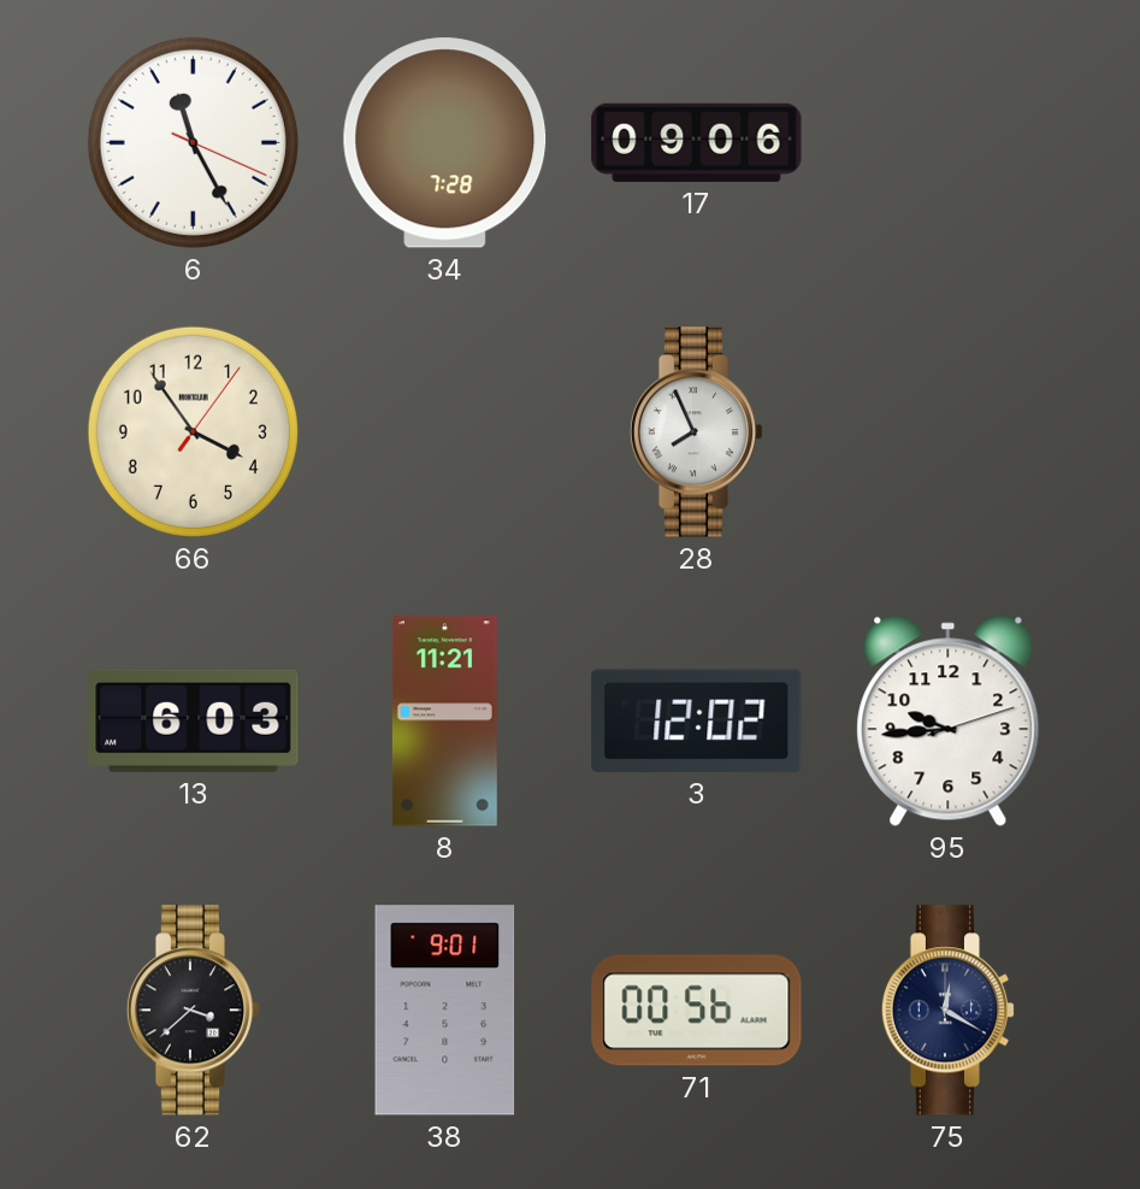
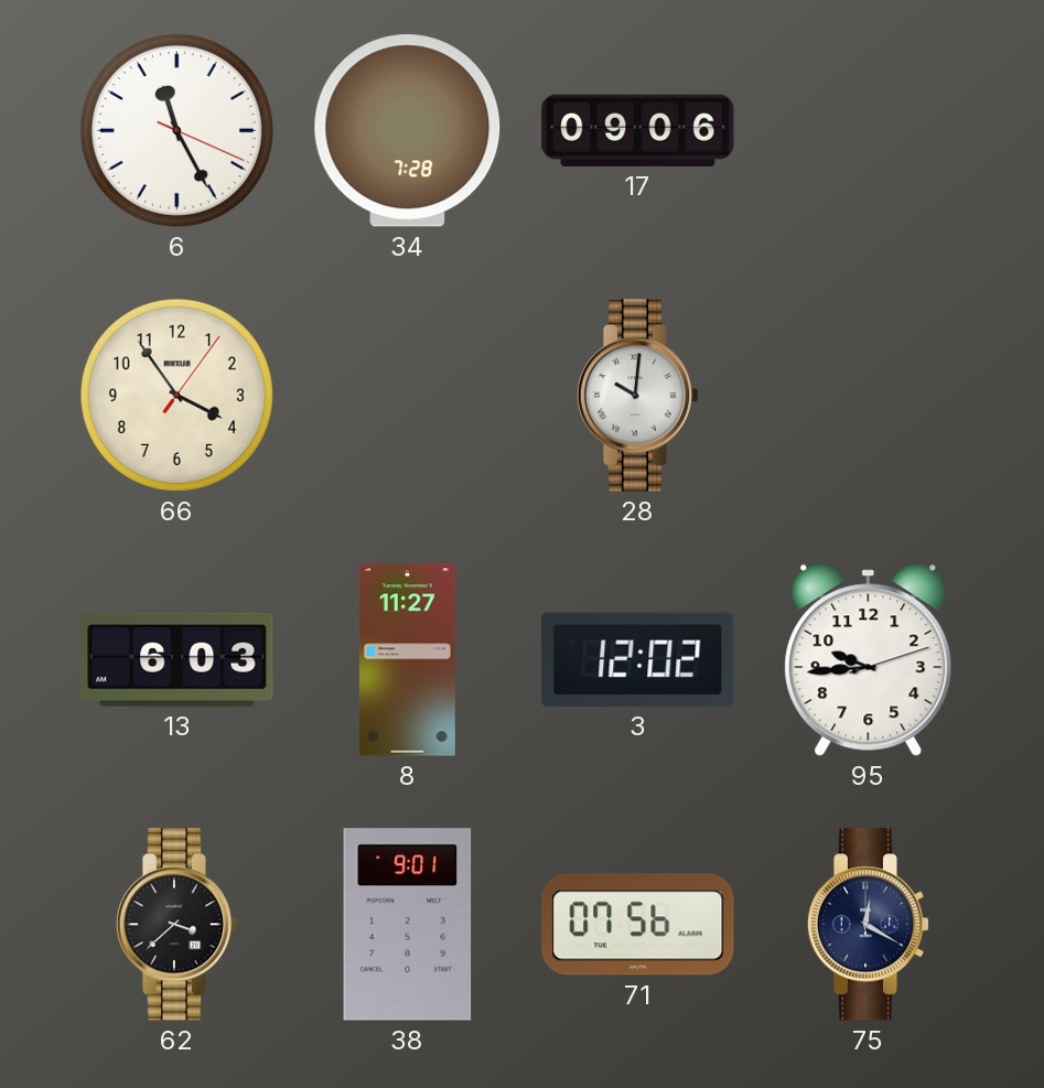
28: 7:56 -> 10:01
8: 11:21 -> 11:27
71: 00:56 -> 07:56
